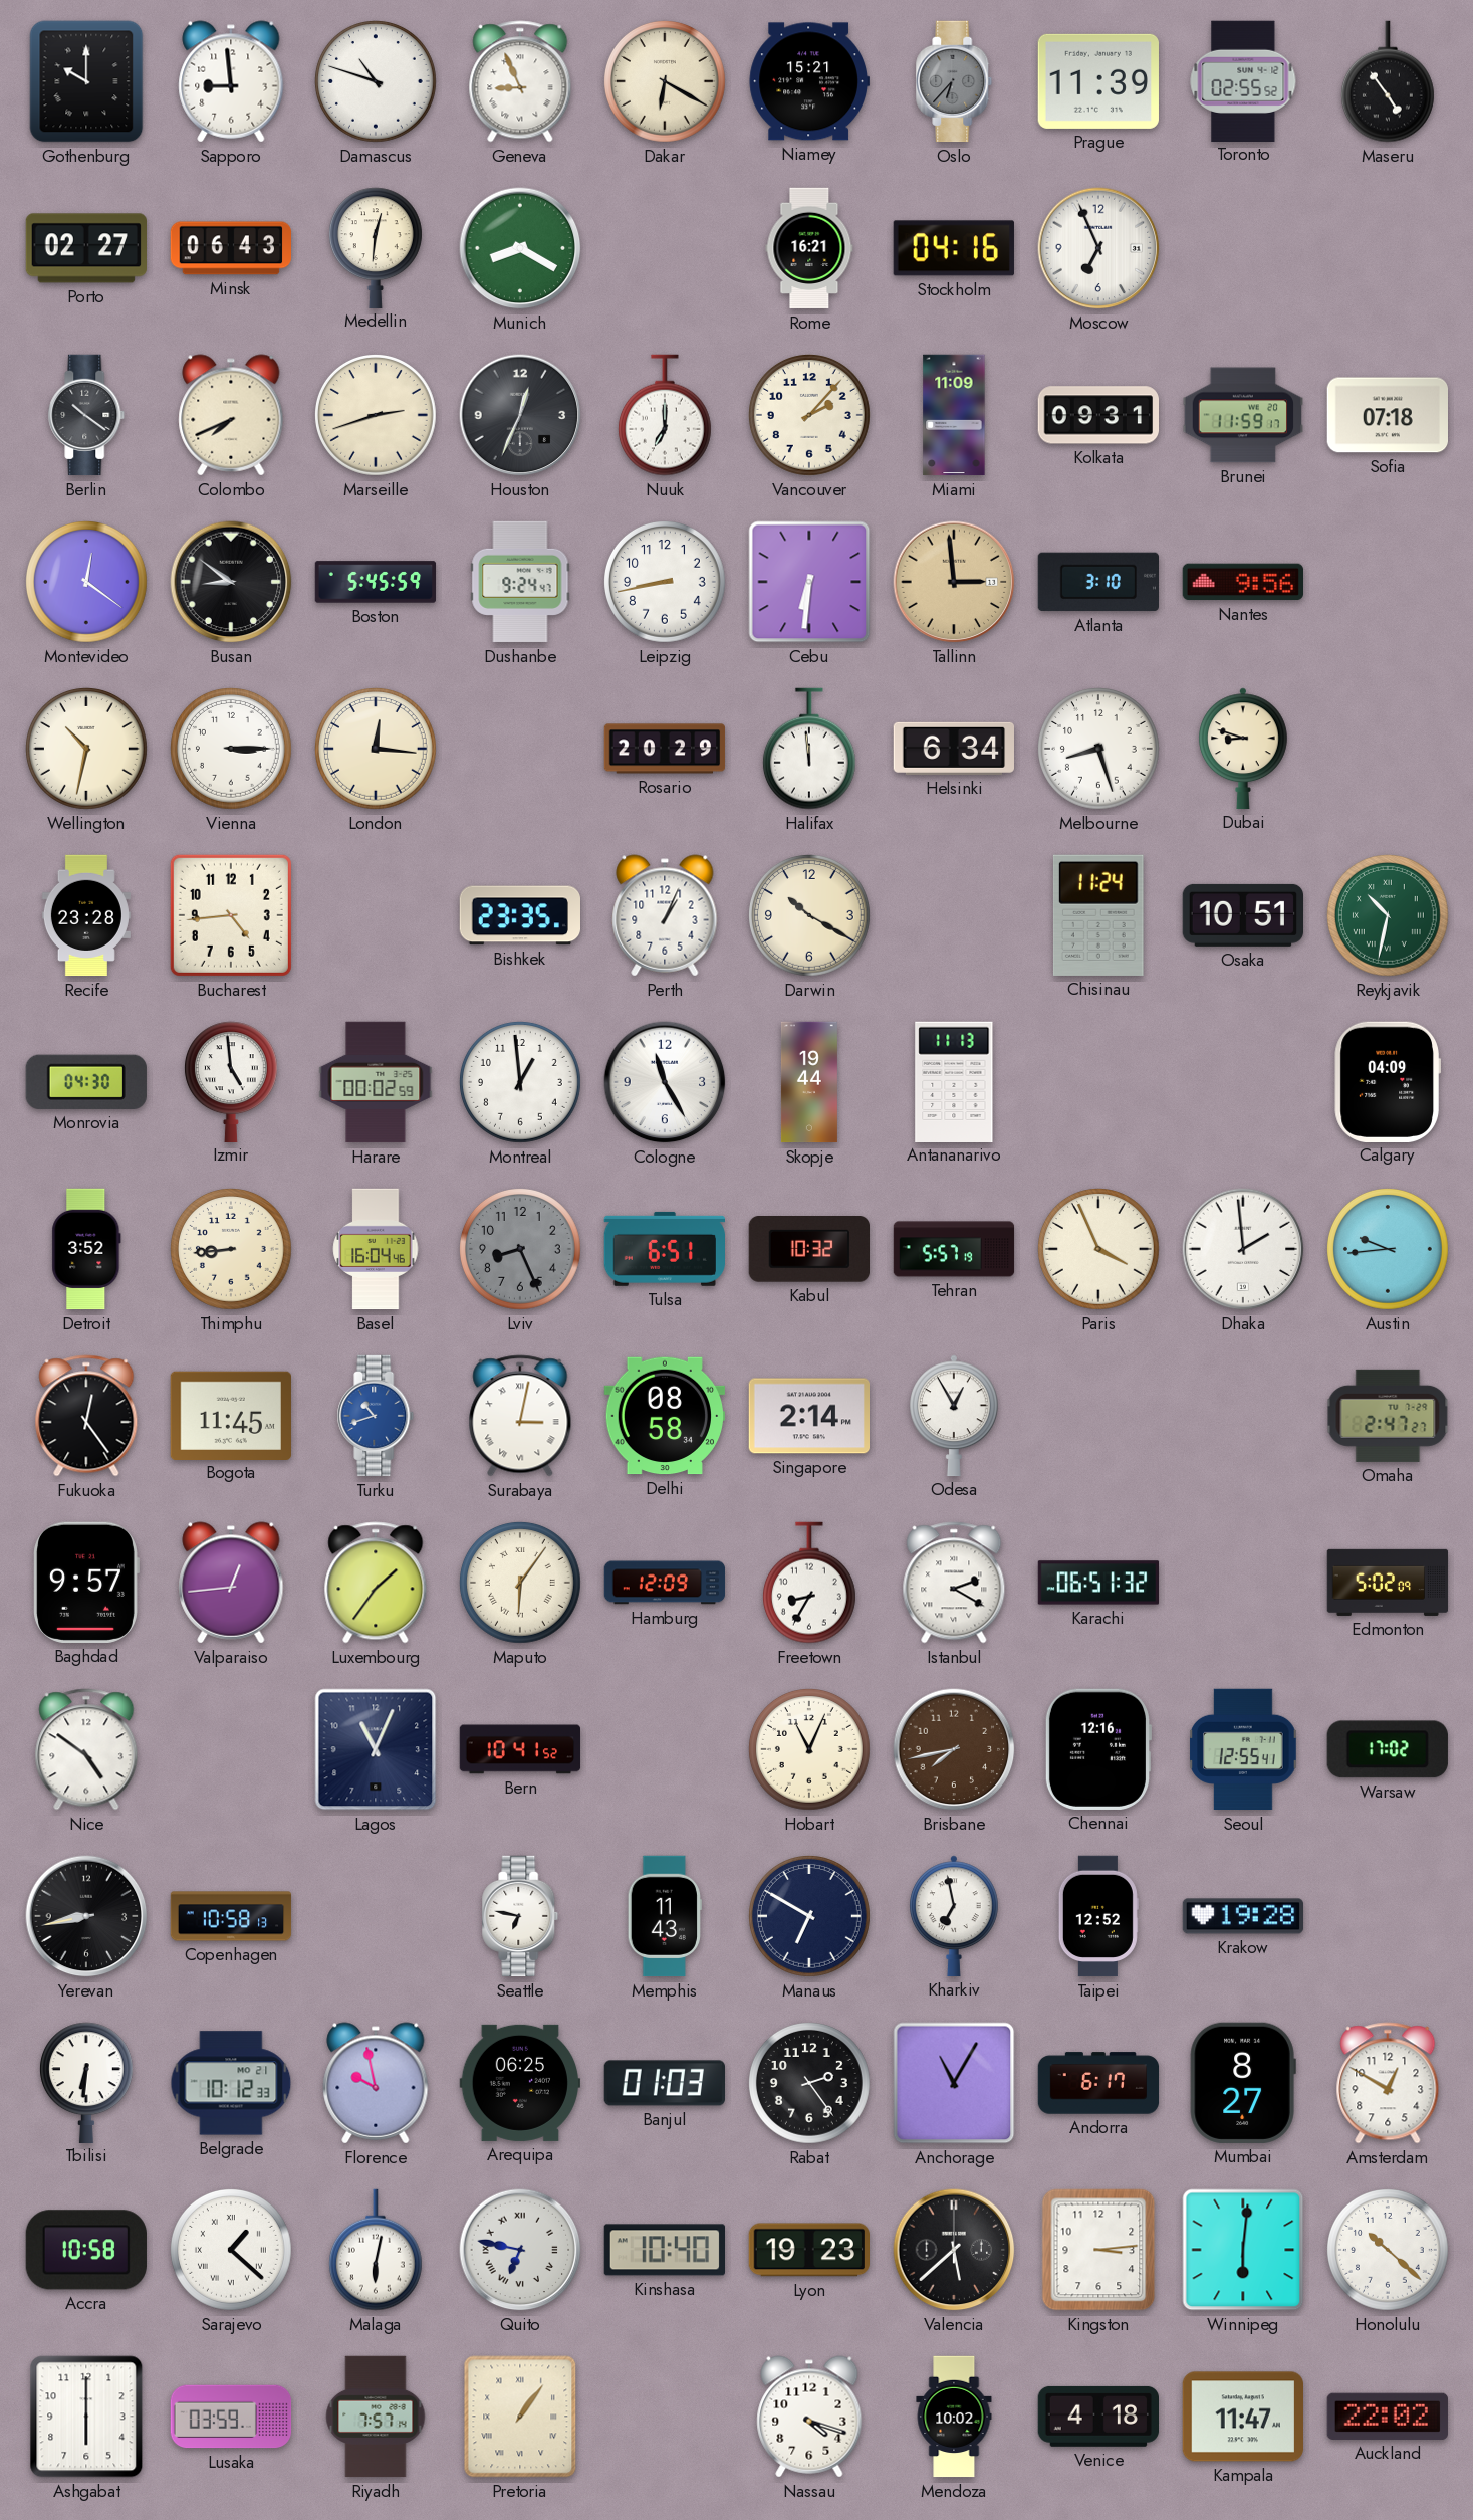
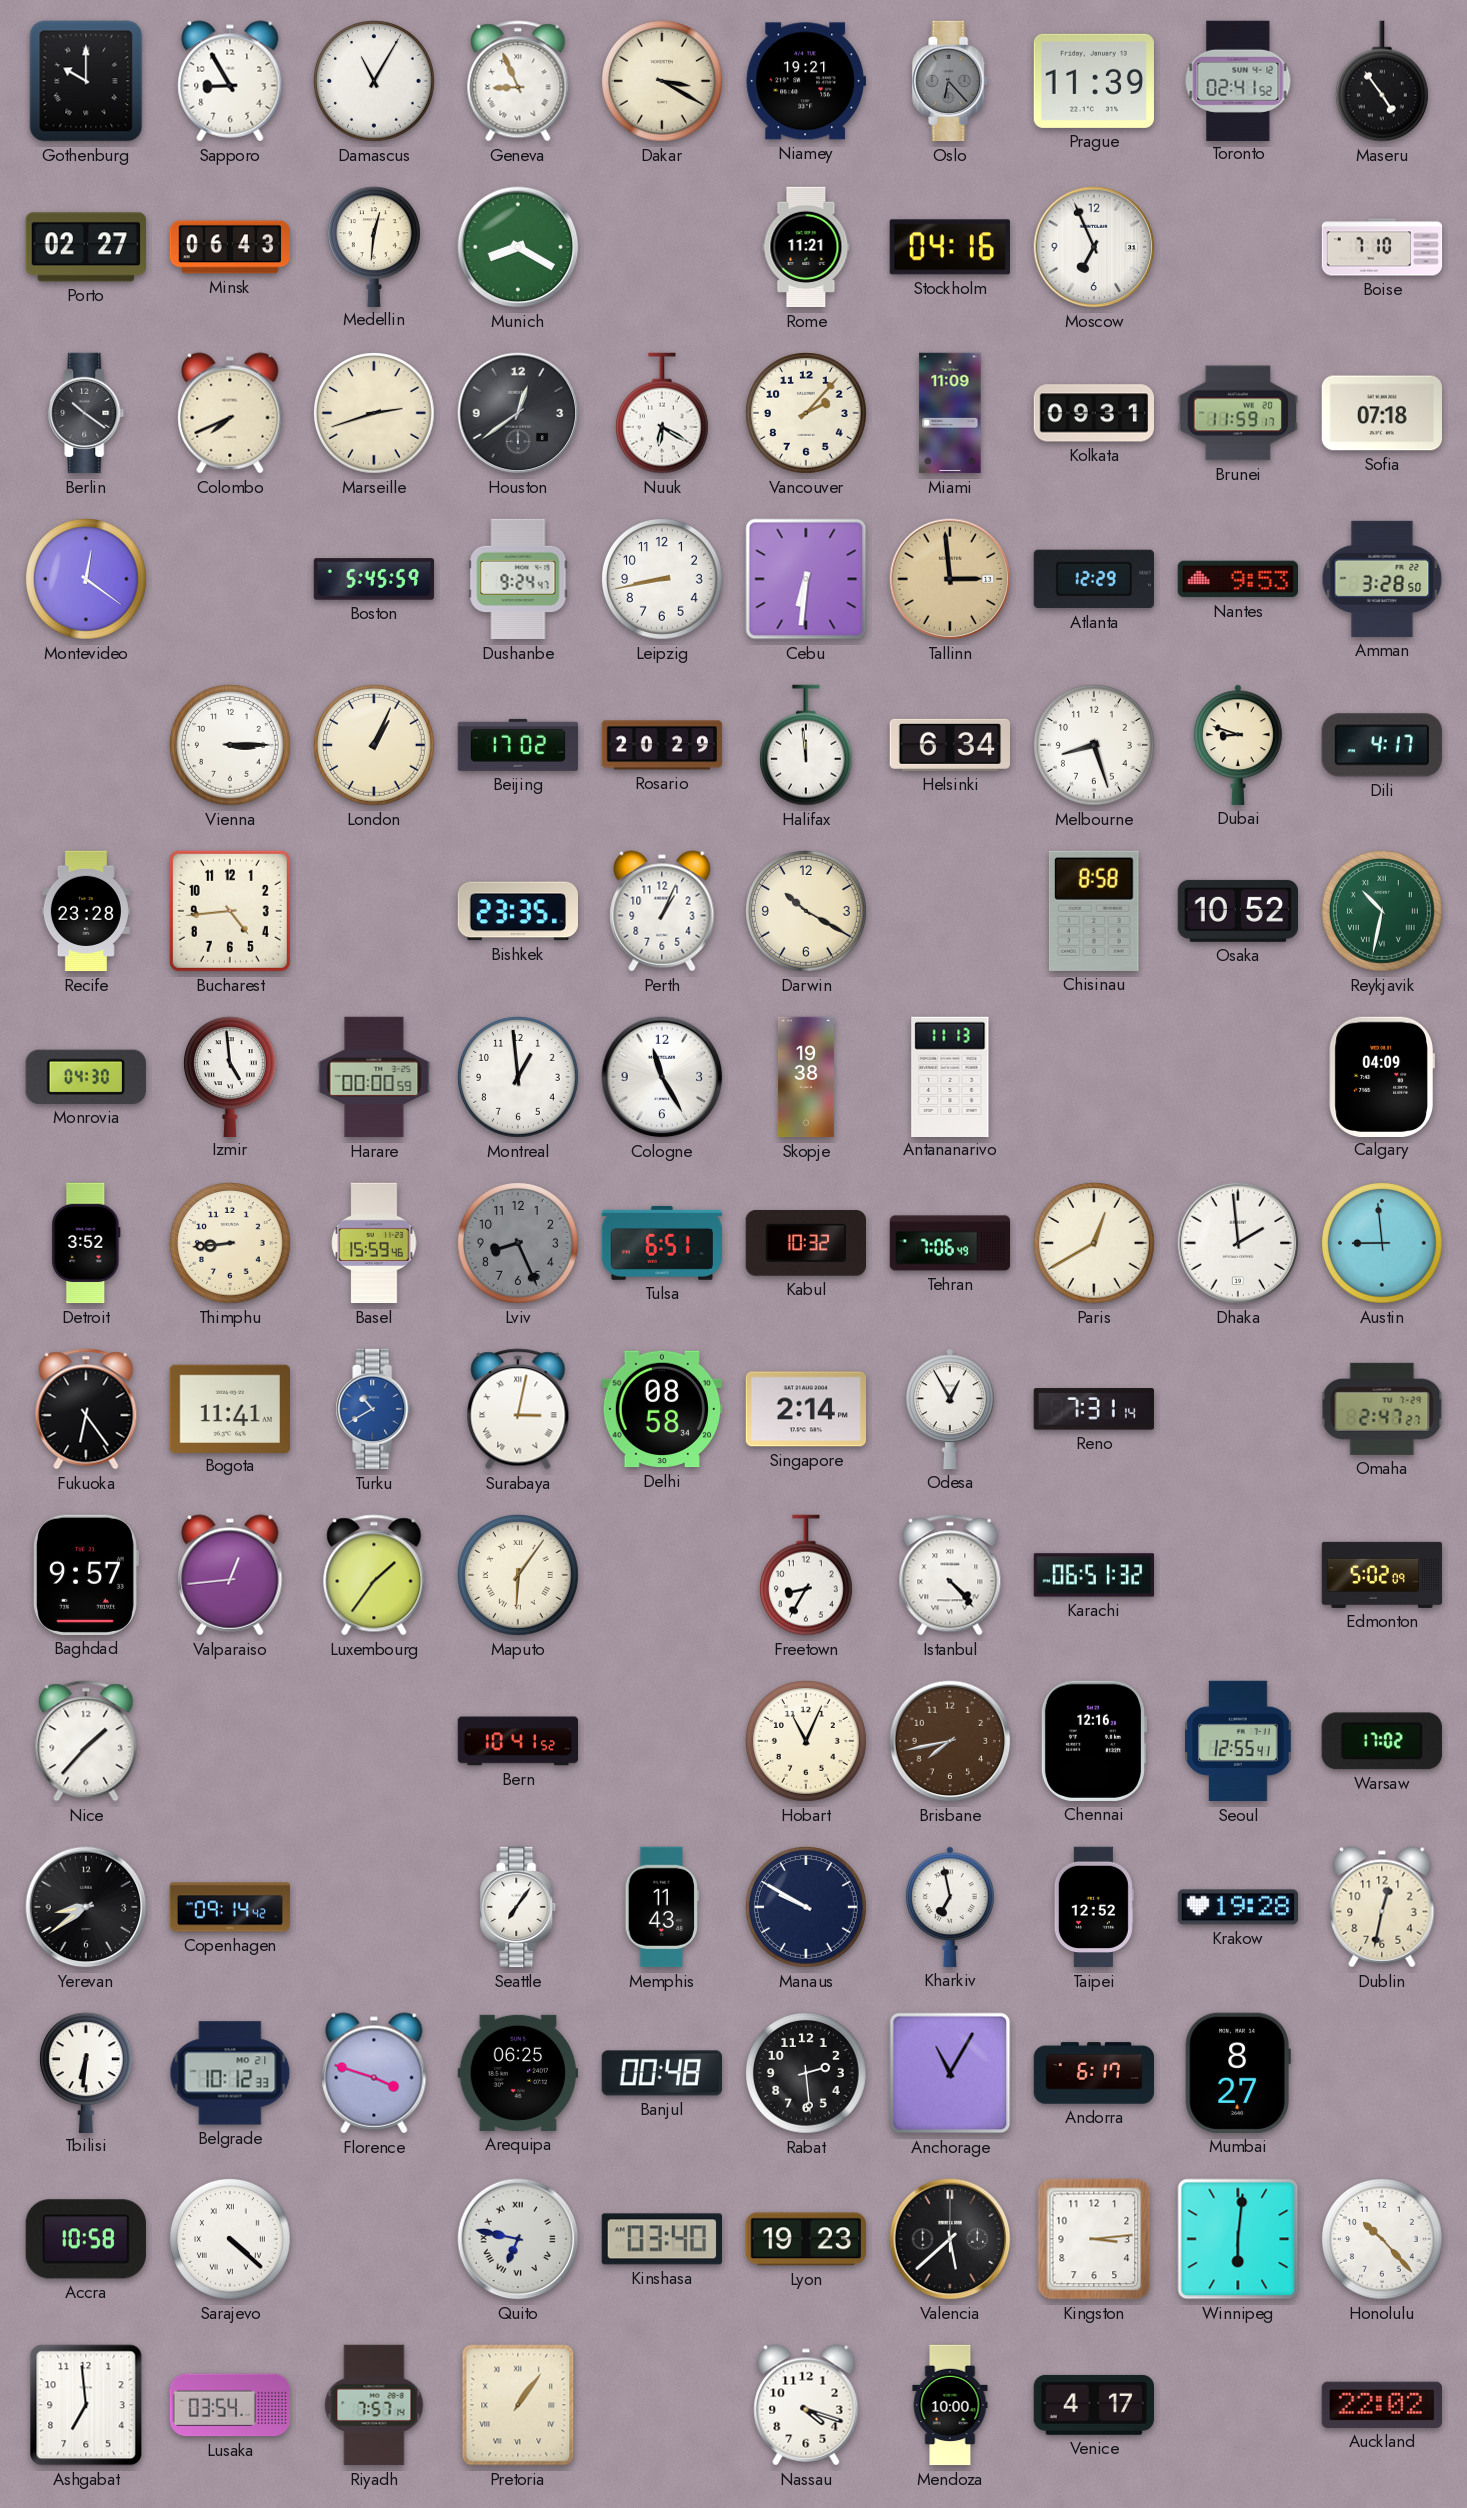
Sapporo: 8:59 -> 8:55
Damascus: 10:48 -> 11:05
Dakar: 6:20 -> 3:20
Niamey: 15:21 -> 19:21
Oslo: 6:37 -> 6:23
Toronto: 02:55 -> 02:41
Rome: 16:21 -> 11:21
Boise: none -> 7:10
Houston: 12:34 -> 12:39
Nuuk: 7:00 -> 6:20
Busan: 8:51 -> none
Atlanta: 3:10 -> 12:29
Nantes: 9:56 -> 9:53
Amman: none -> 3:28
Wellington: 10:32 -> none
London: 12:16 -> 1:04
Beijing: none -> 17:02
Dili: none -> 4:17
Chisinau: 11:24 -> 8:58
Osaka: 10:51 -> 10:52
Harare: 00:02 -> 00:00
Skopje: 19:44 -> 19:38
Basel: 16:04 -> 15:59
Tehran: 5:57 -> 7:06
Paris: 3:56 -> 12:40
Austin: 9:44 -> 8:59
Fukuoka: 12:24 -> 6:24
Bogota: 11:45 -> 11:41
Turku: 10:42 -> 10:40
Reno: none -> 7:31
Hamburg: 12:09 -> none
Istanbul: 2:20 -> 4:23
Nice: 4:51 -> 1:37
Lagos: 11:04 -> none
Yerevan: 8:43 -> 8:39
Copenhagen: 10:58 -> 09:14
Seattle: 6:47 -> 7:06
Manaus: 6:50 -> 9:50
Dublin: none -> 12:32
Florence: 9:58 -> 3:48
Banjul: 01:03 -> 00:48
Rabat: 2:24 -> 2:29
Amsterdam: 12:50 -> none
Sarajevo: 1:22 -> 4:22
Malaga: 6:02 -> none
Kinshasa: 10:40 -> 03:40
Honolulu: 10:22 -> 10:23
Ashgabat: 6:00 -> 6:59
Lusaka: 03:59 -> 03:54
Mendoza: 10:02 -> 10:00
Venice: 4:18 -> 4:17
Kampala: 11:47 -> none
